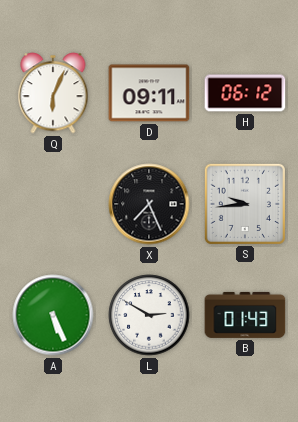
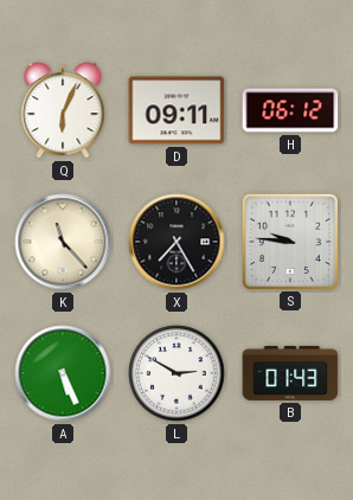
K: none -> 11:23
X: 7:26 -> 7:25
S: 9:44 -> 9:46
